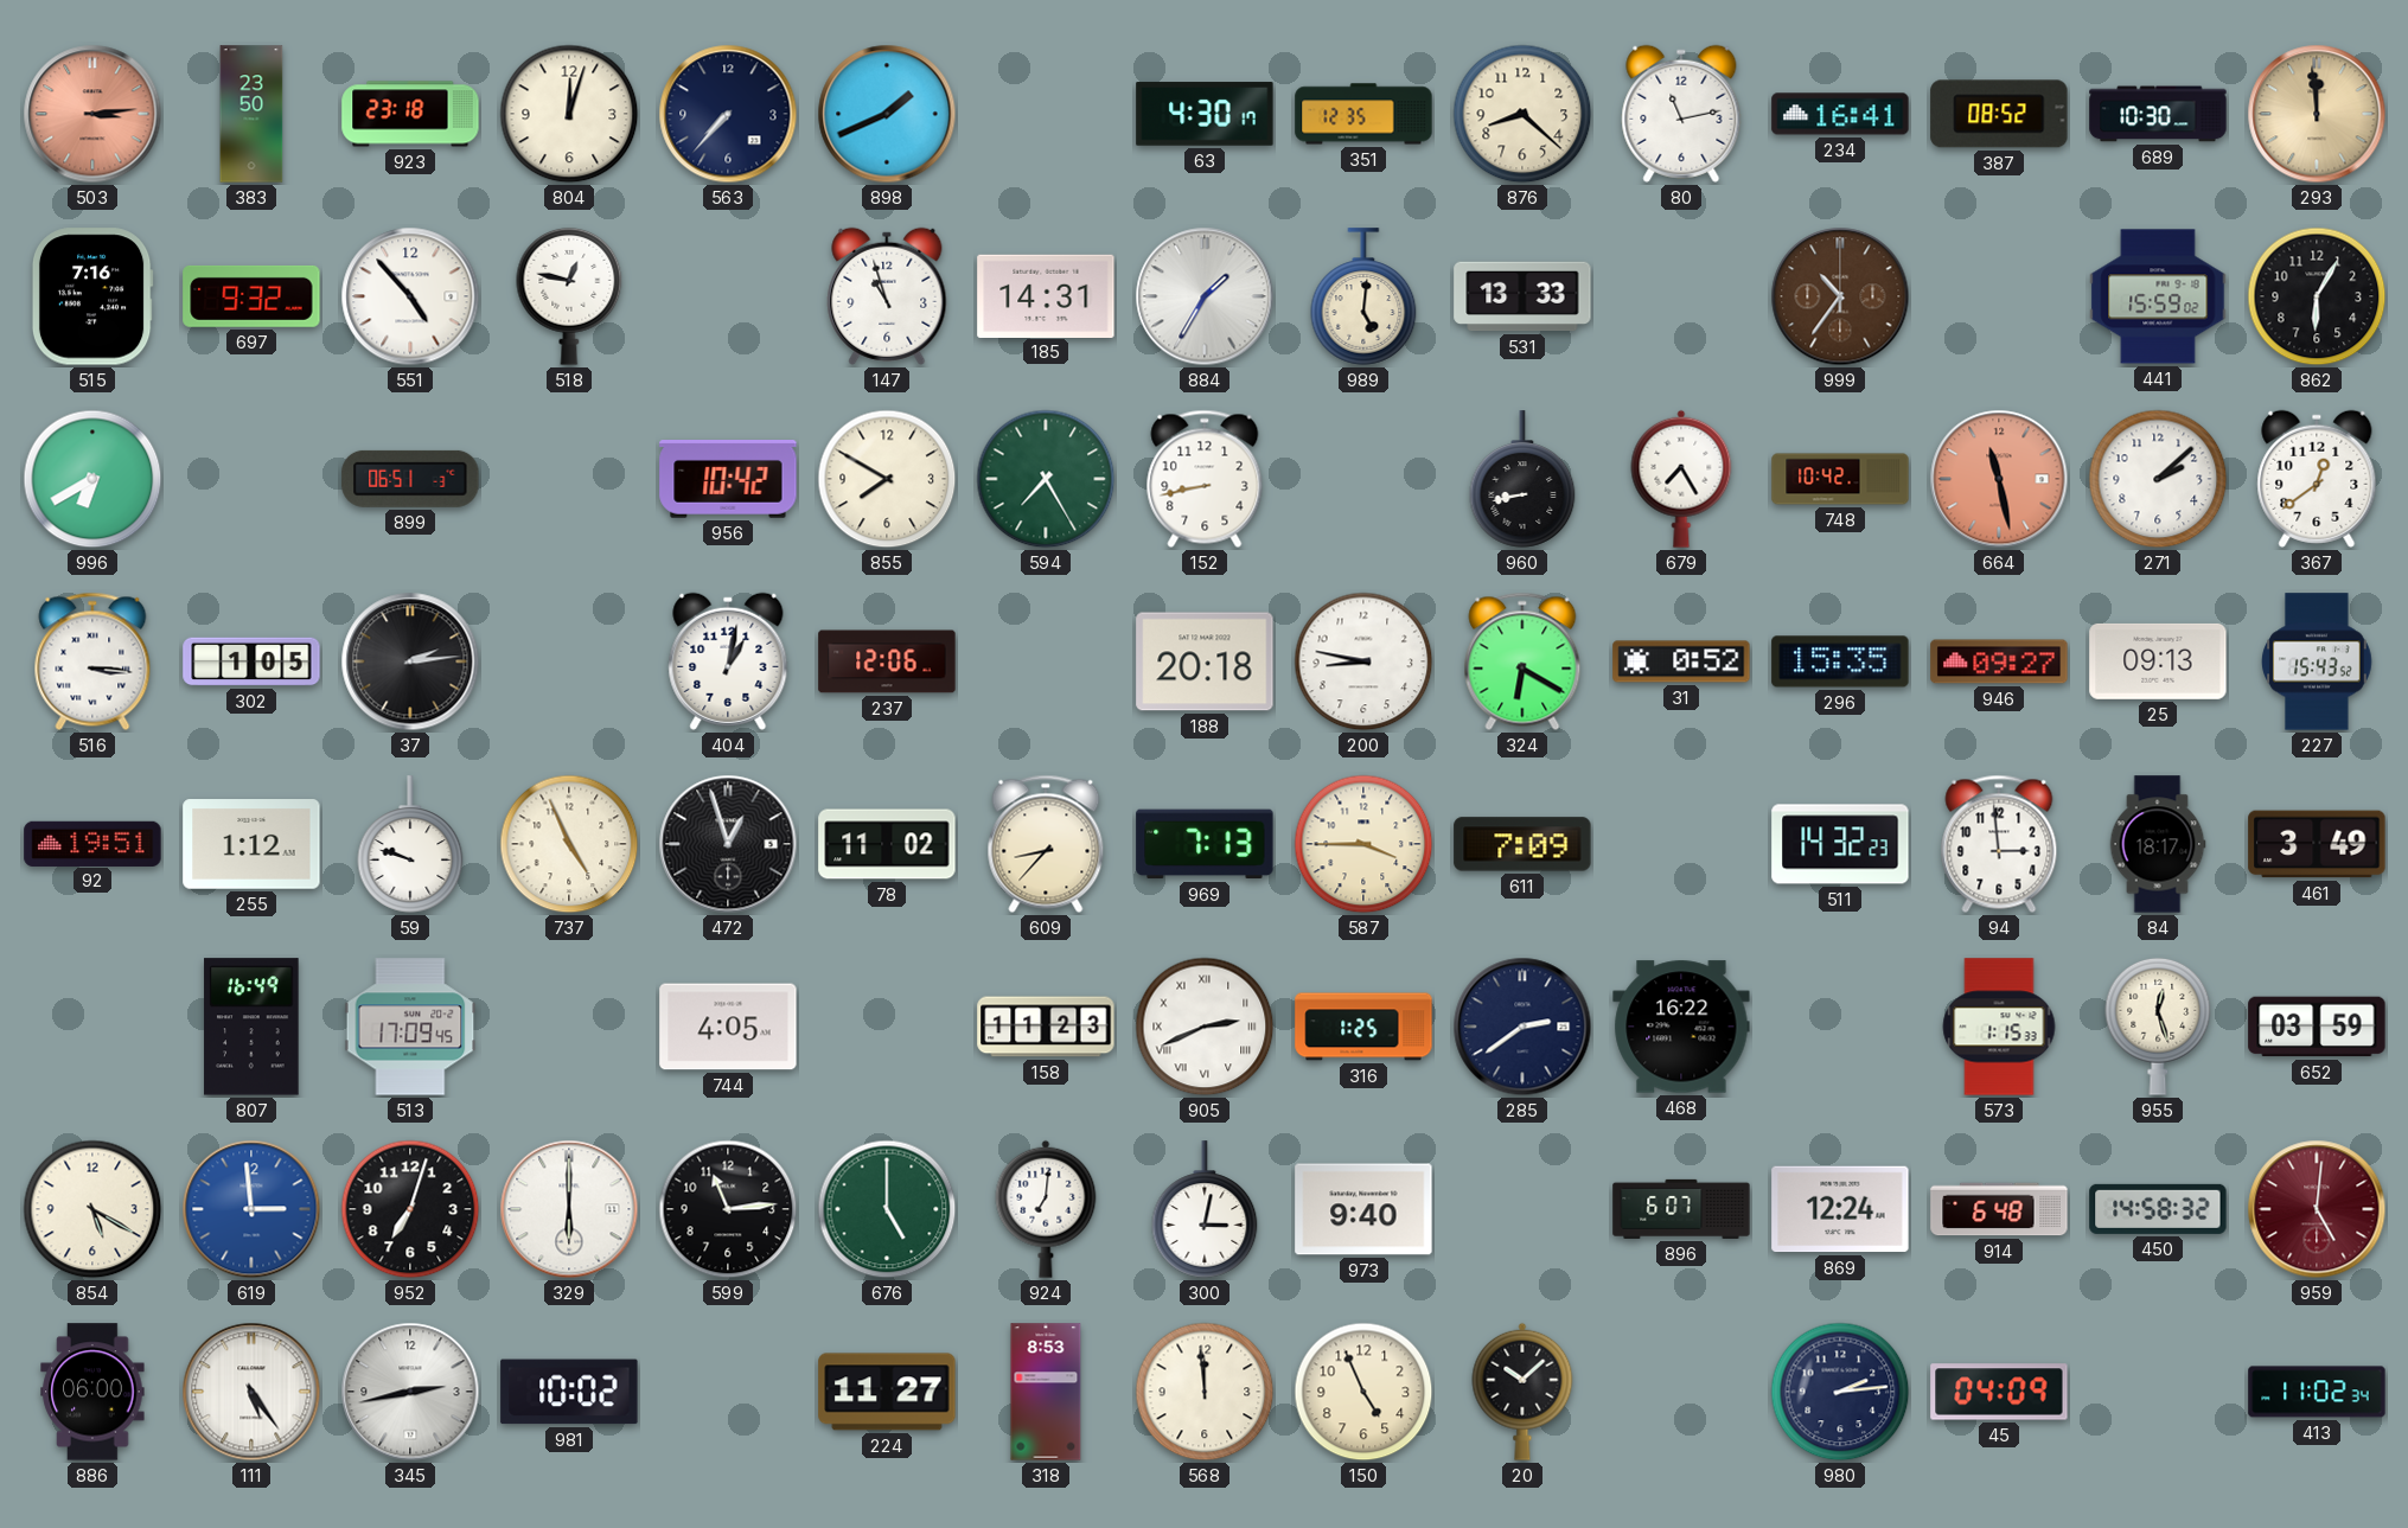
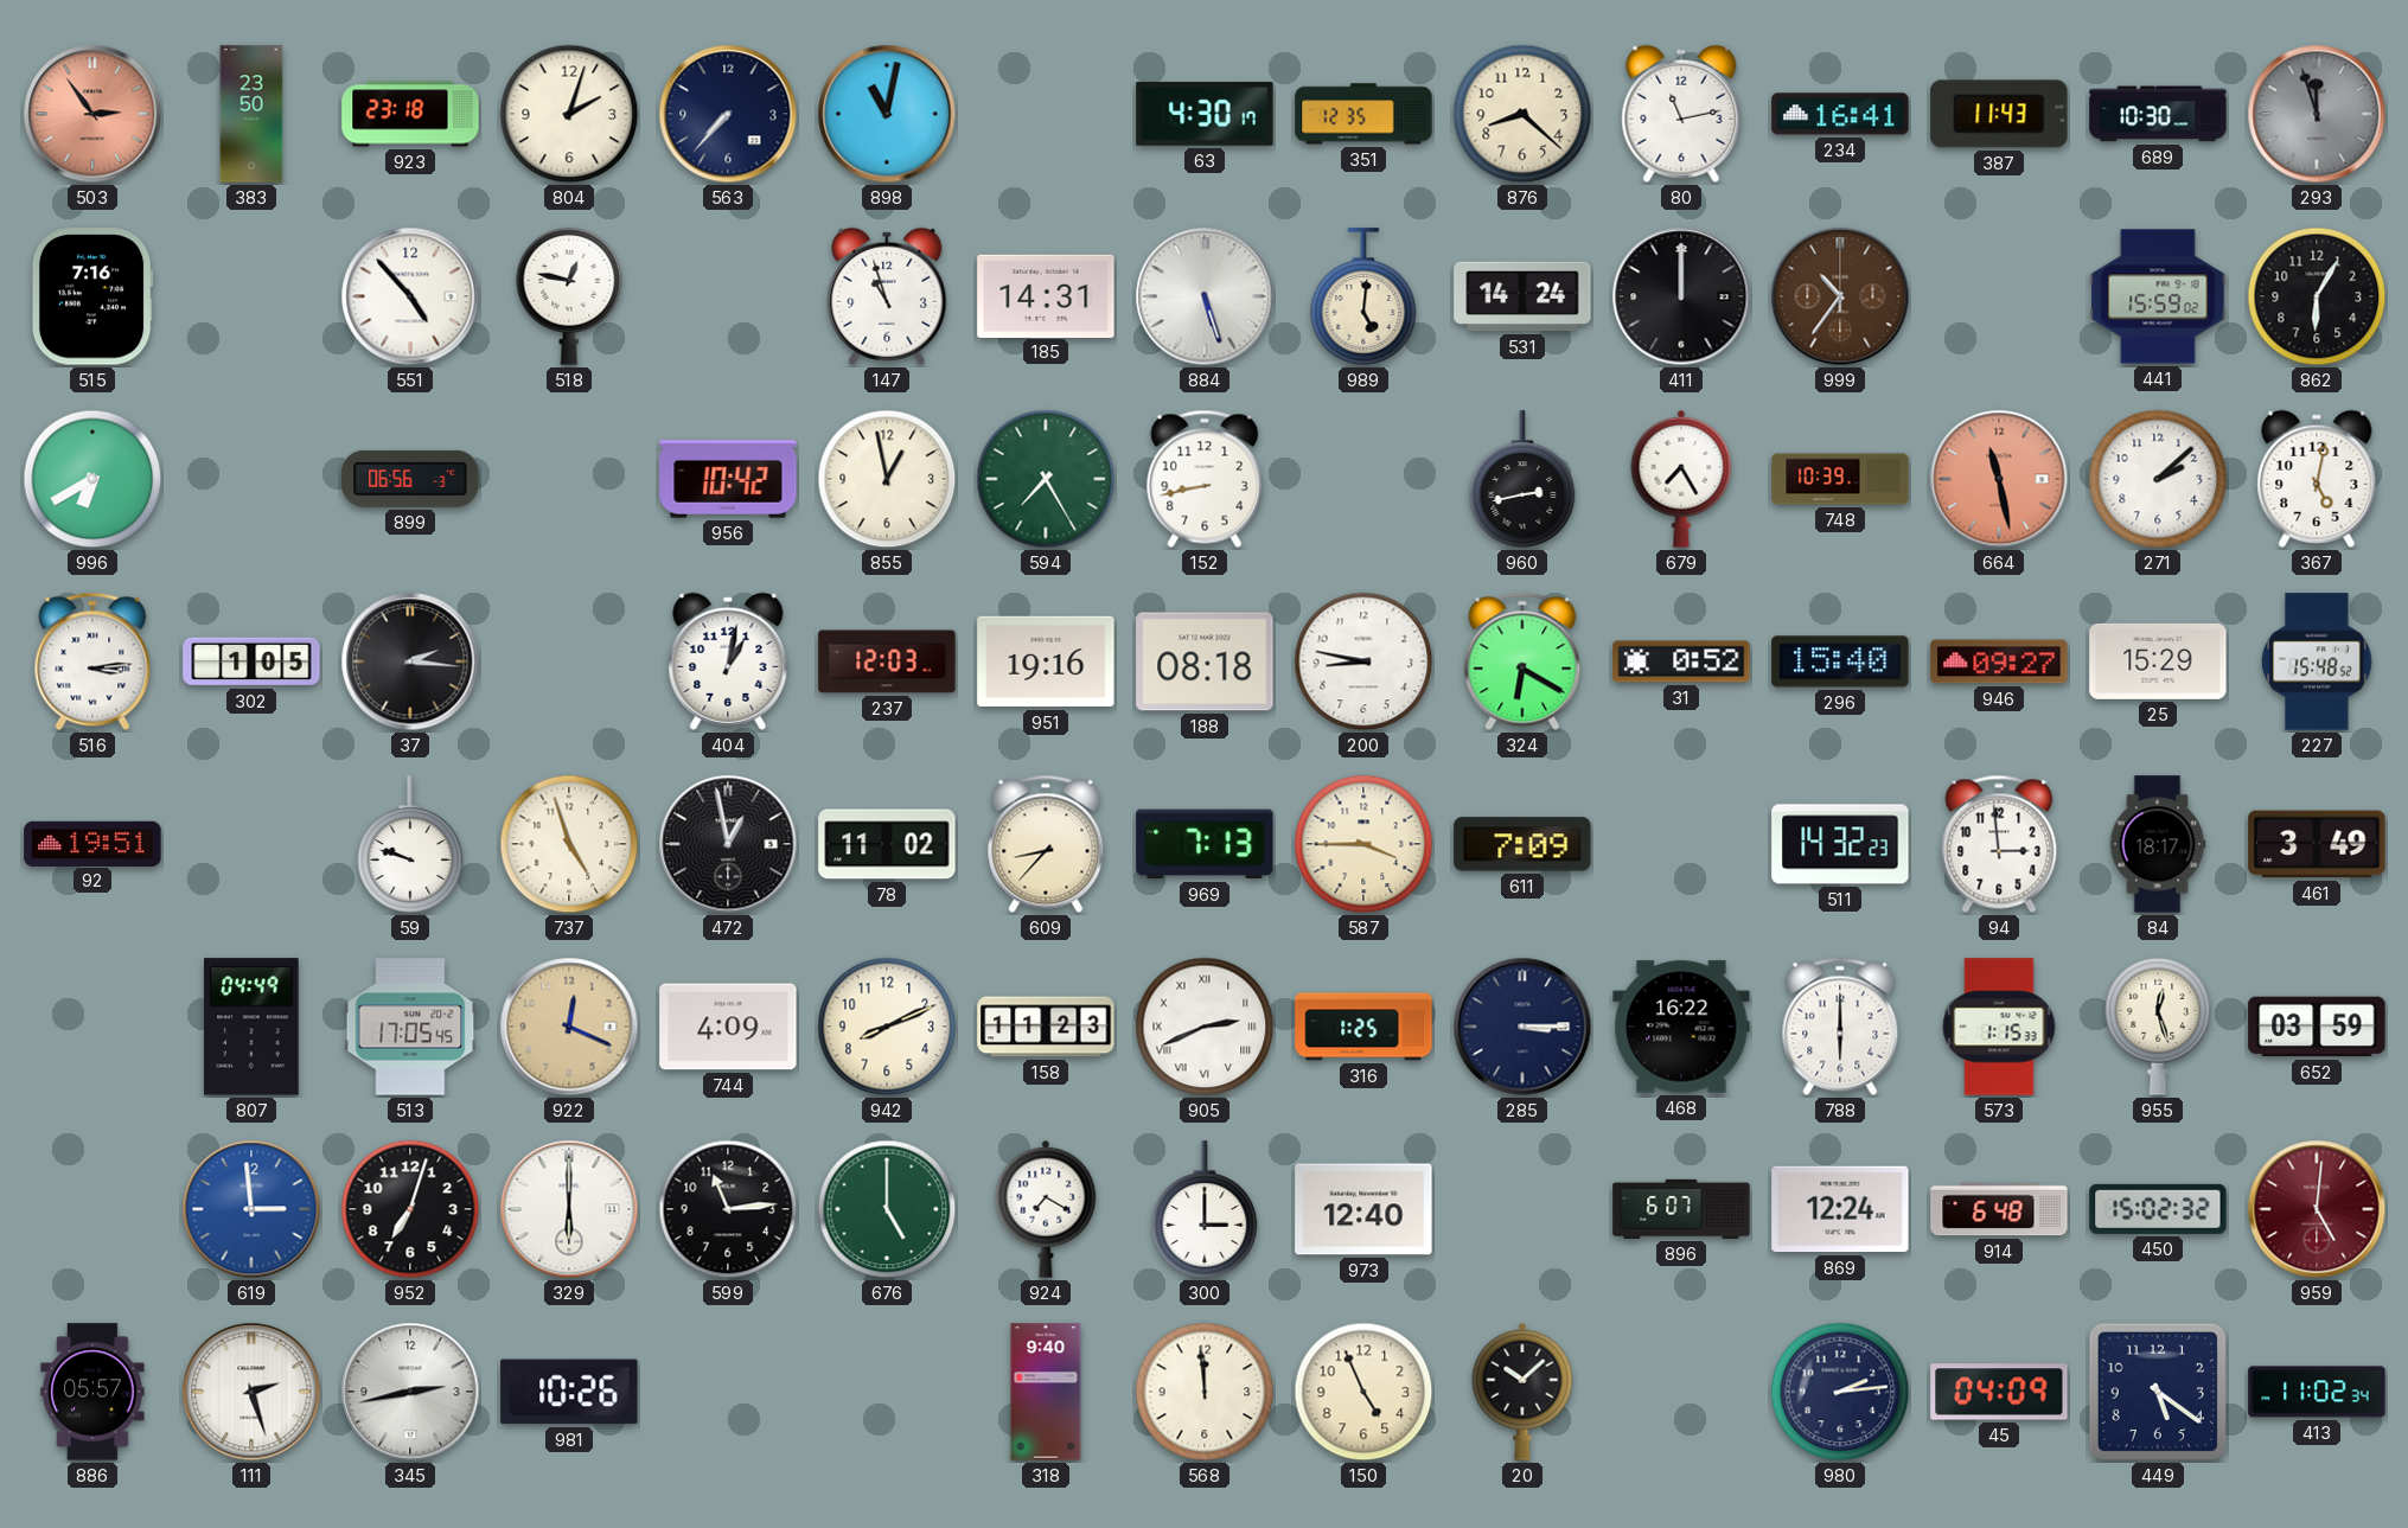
503: 3:14 -> 2:54
804: 12:03 -> 2:03
898: 1:41 -> 11:02
387: 08:52 -> 11:43
293: 11:59 -> 11:57
293 dial: champagne -> grey
697: 9:32 -> none
884: 1:35 -> 5:27
531: 13:33 -> 14:24
411: none -> 12:00
899: 06:51 -> 06:56
855: 7:50 -> 12:58
960: 8:43 -> 2:43
748: 10:42 -> 10:39
367: 12:39 -> 5:02
516: 3:16 -> 3:14
37: 2:14 -> 2:16
237: 12:06 -> 12:03
951: none -> 19:16
188: 20:18 -> 08:18
296: 15:35 -> 15:40
25: 09:13 -> 15:29
227: 15:43 -> 15:48
255: 1:12 -> none
737: 4:56 -> 4:57
472: 12:57 -> 12:58
807: 16:49 -> 04:49
513: 17:09 -> 17:05
922: none -> 12:19
744: 4:05 -> 4:09
942: none -> 8:11
285: 2:39 -> 3:15
788: none -> 6:00
854: 5:20 -> none
924: 7:01 -> 7:20
300: 3:02 -> 3:00
973: 9:40 -> 12:40
450: 14:58 -> 15:02
886: 06:00 -> 05:57
111: 5:24 -> 2:27
981: 10:02 -> 10:26
224: 11:27 -> none
318: 8:53 -> 9:40
449: none -> 5:21
